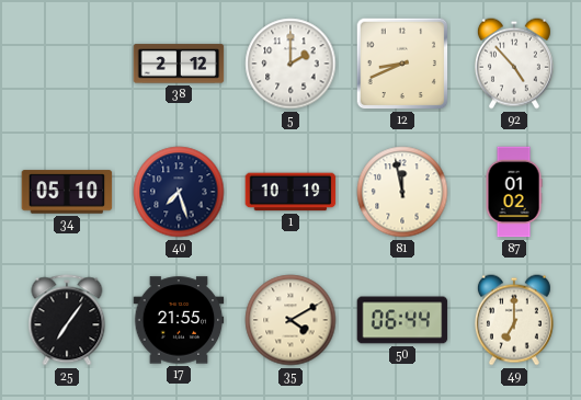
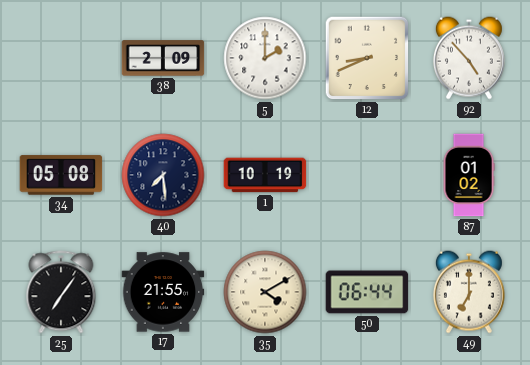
38: 2:12 -> 2:09
34: 05:10 -> 05:08
40: 7:27 -> 7:29
81: 11:58 -> none
